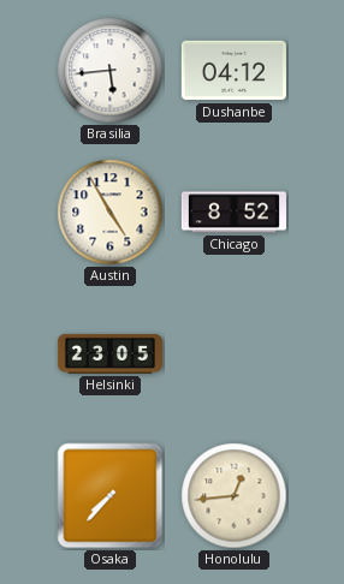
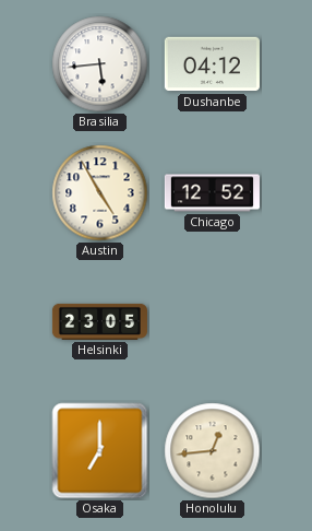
Chicago: 8:52 -> 12:52
Osaka: 7:37 -> 7:00
